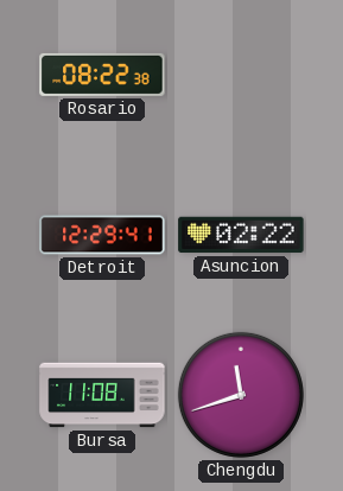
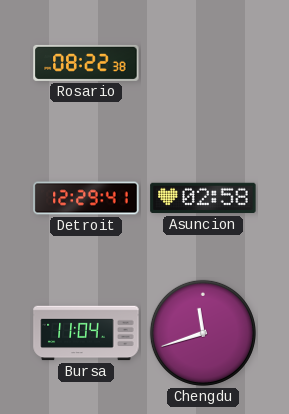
Asuncion: 02:22 -> 02:58
Bursa: 11:08 -> 11:04
